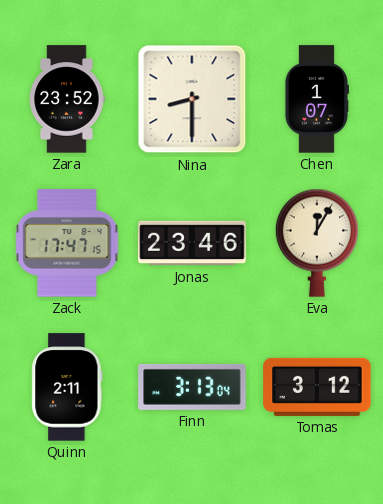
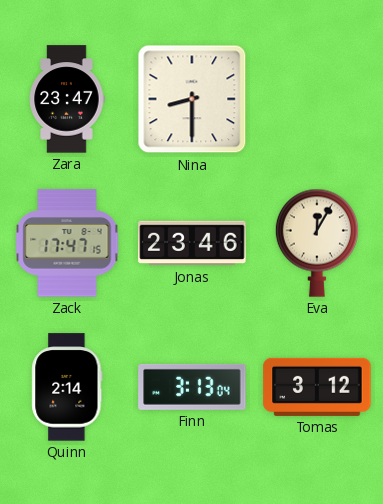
Zara: 23:52 -> 23:47
Chen: 1:07 -> none
Quinn: 2:11 -> 2:14
